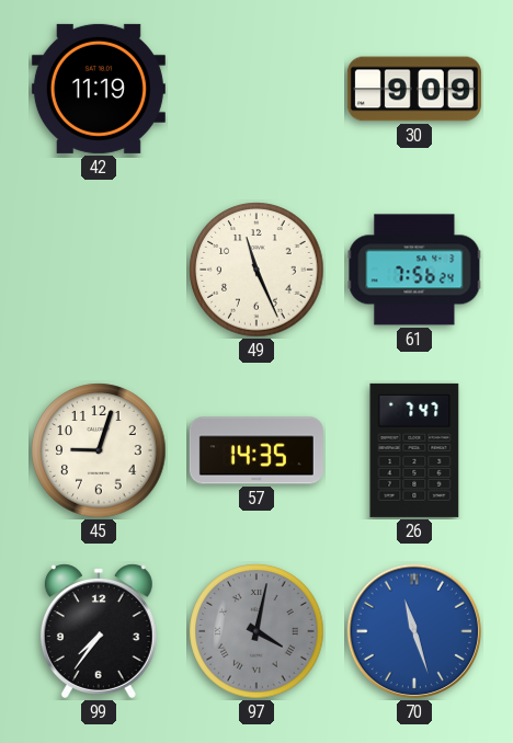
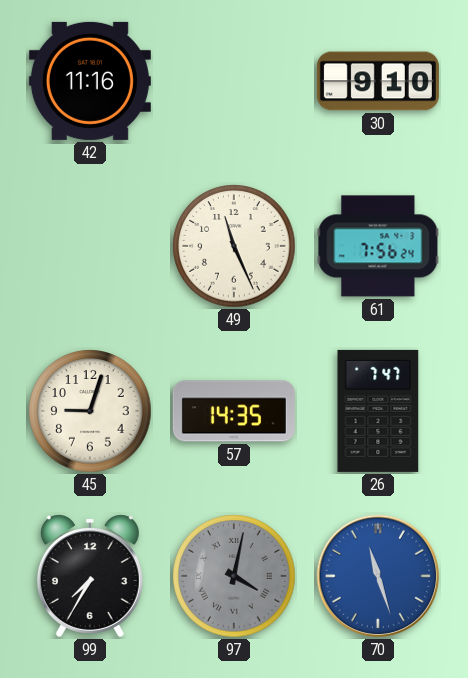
42: 11:19 -> 11:16
30: 9:09 -> 9:10
99: 7:36 -> 7:35
